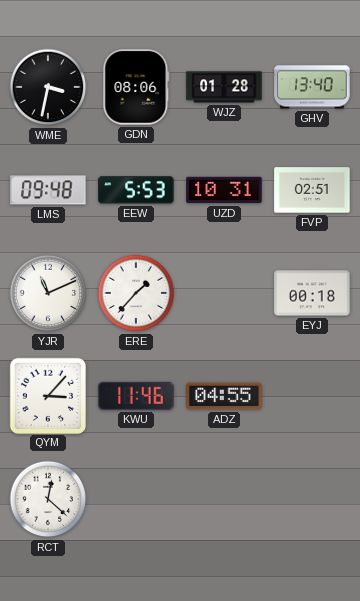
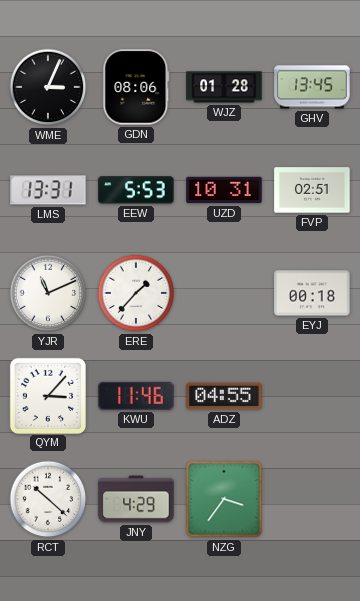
WME: 3:32 -> 3:04
GHV: 13:40 -> 13:45
LMS: 09:48 -> 13:31
RCT: 12:22 -> 10:22
JNY: none -> 4:29
NZG: none -> 3:36
